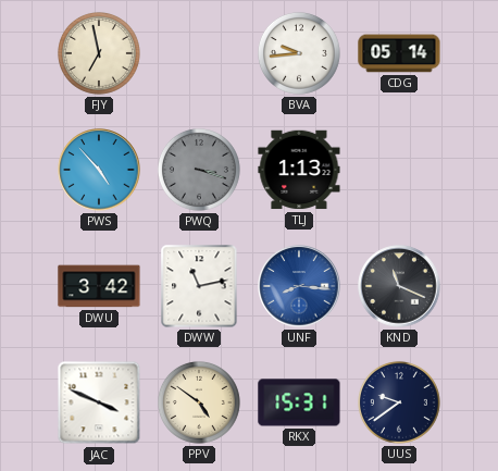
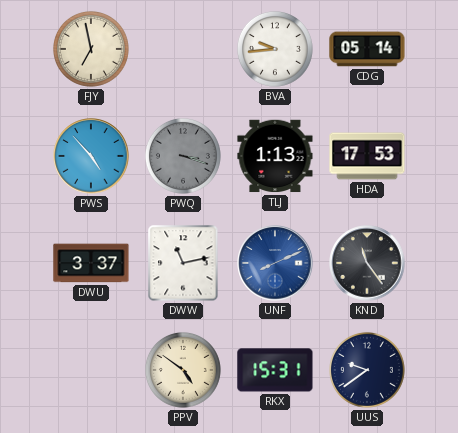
HDA: none -> 17:53
DWU: 3:42 -> 3:37
UNF: 8:16 -> 8:11
KND: 11:19 -> 11:24
JAC: 3:49 -> none
